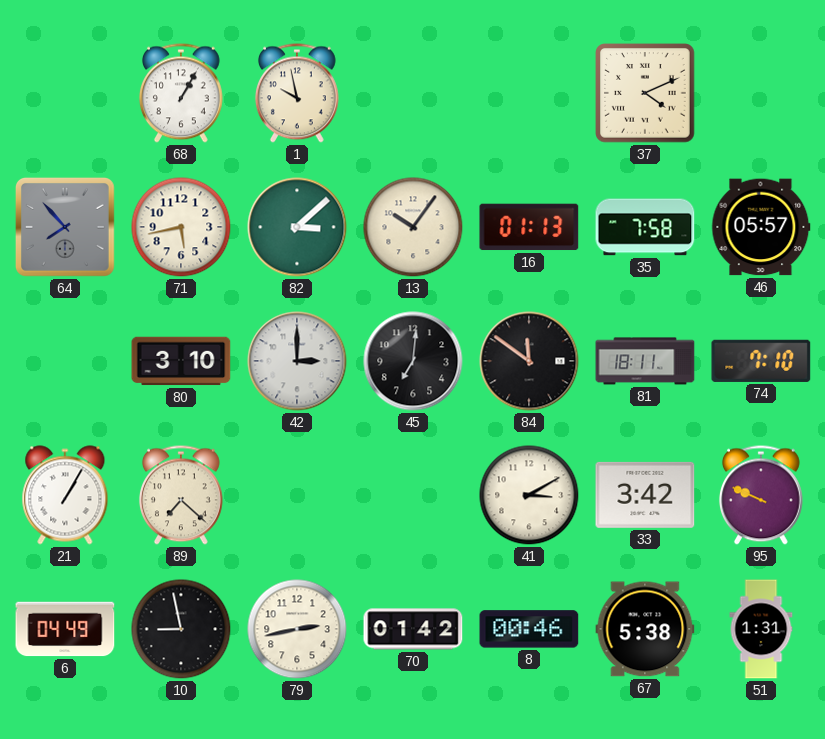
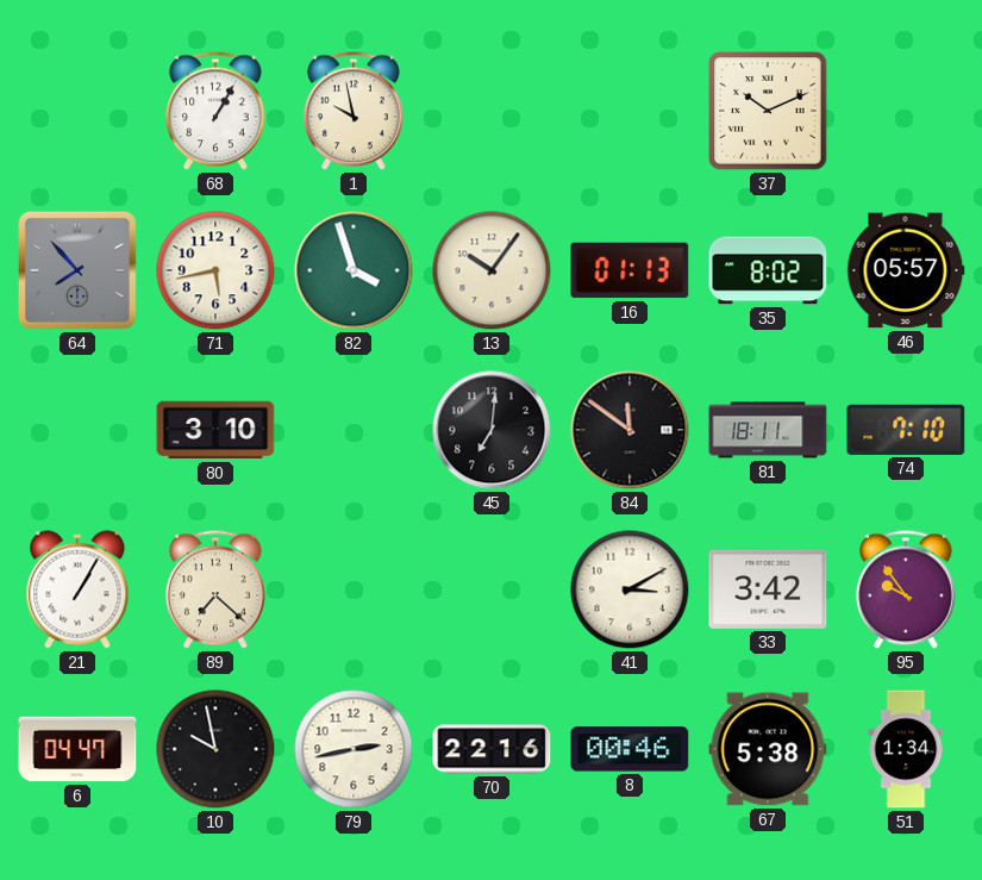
37: 4:11 -> 10:11
82: 3:08 -> 3:57
35: 7:58 -> 8:02
42: 3:00 -> none
95: 9:49 -> 9:54
6: 04:49 -> 04:47
10: 8:58 -> 9:58
70: 01:42 -> 22:16
51: 1:31 -> 1:34
